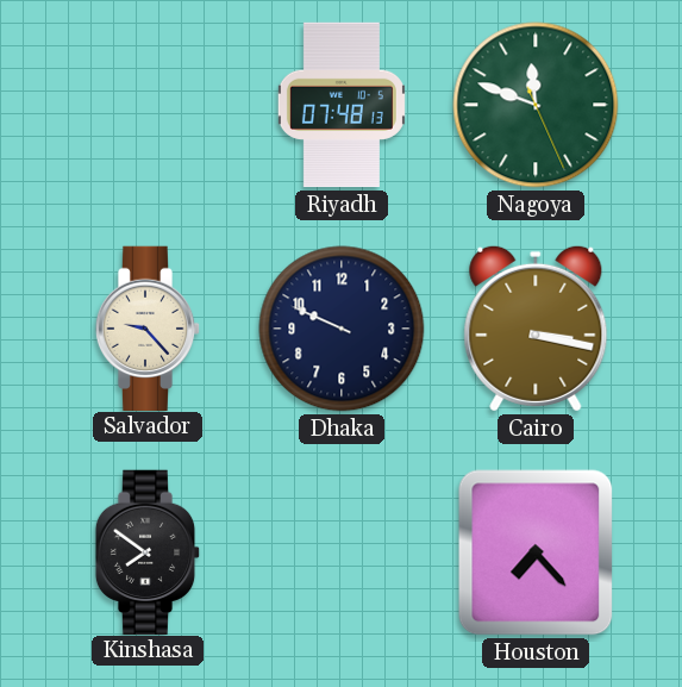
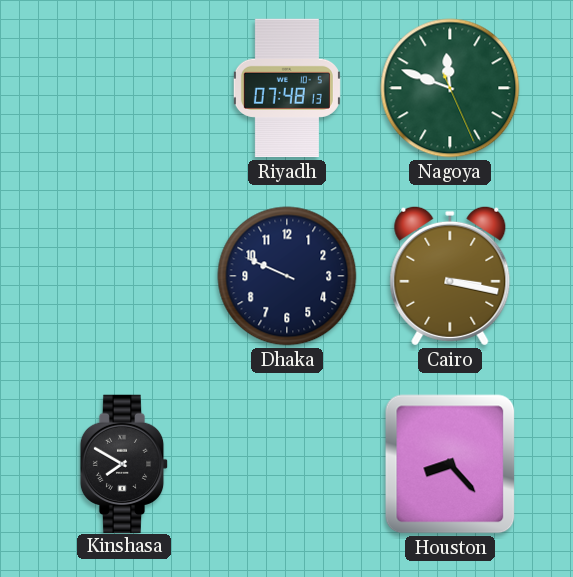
Salvador: 9:23 -> none
Kinshasa: 7:51 -> 7:50
Houston: 7:23 -> 8:23
